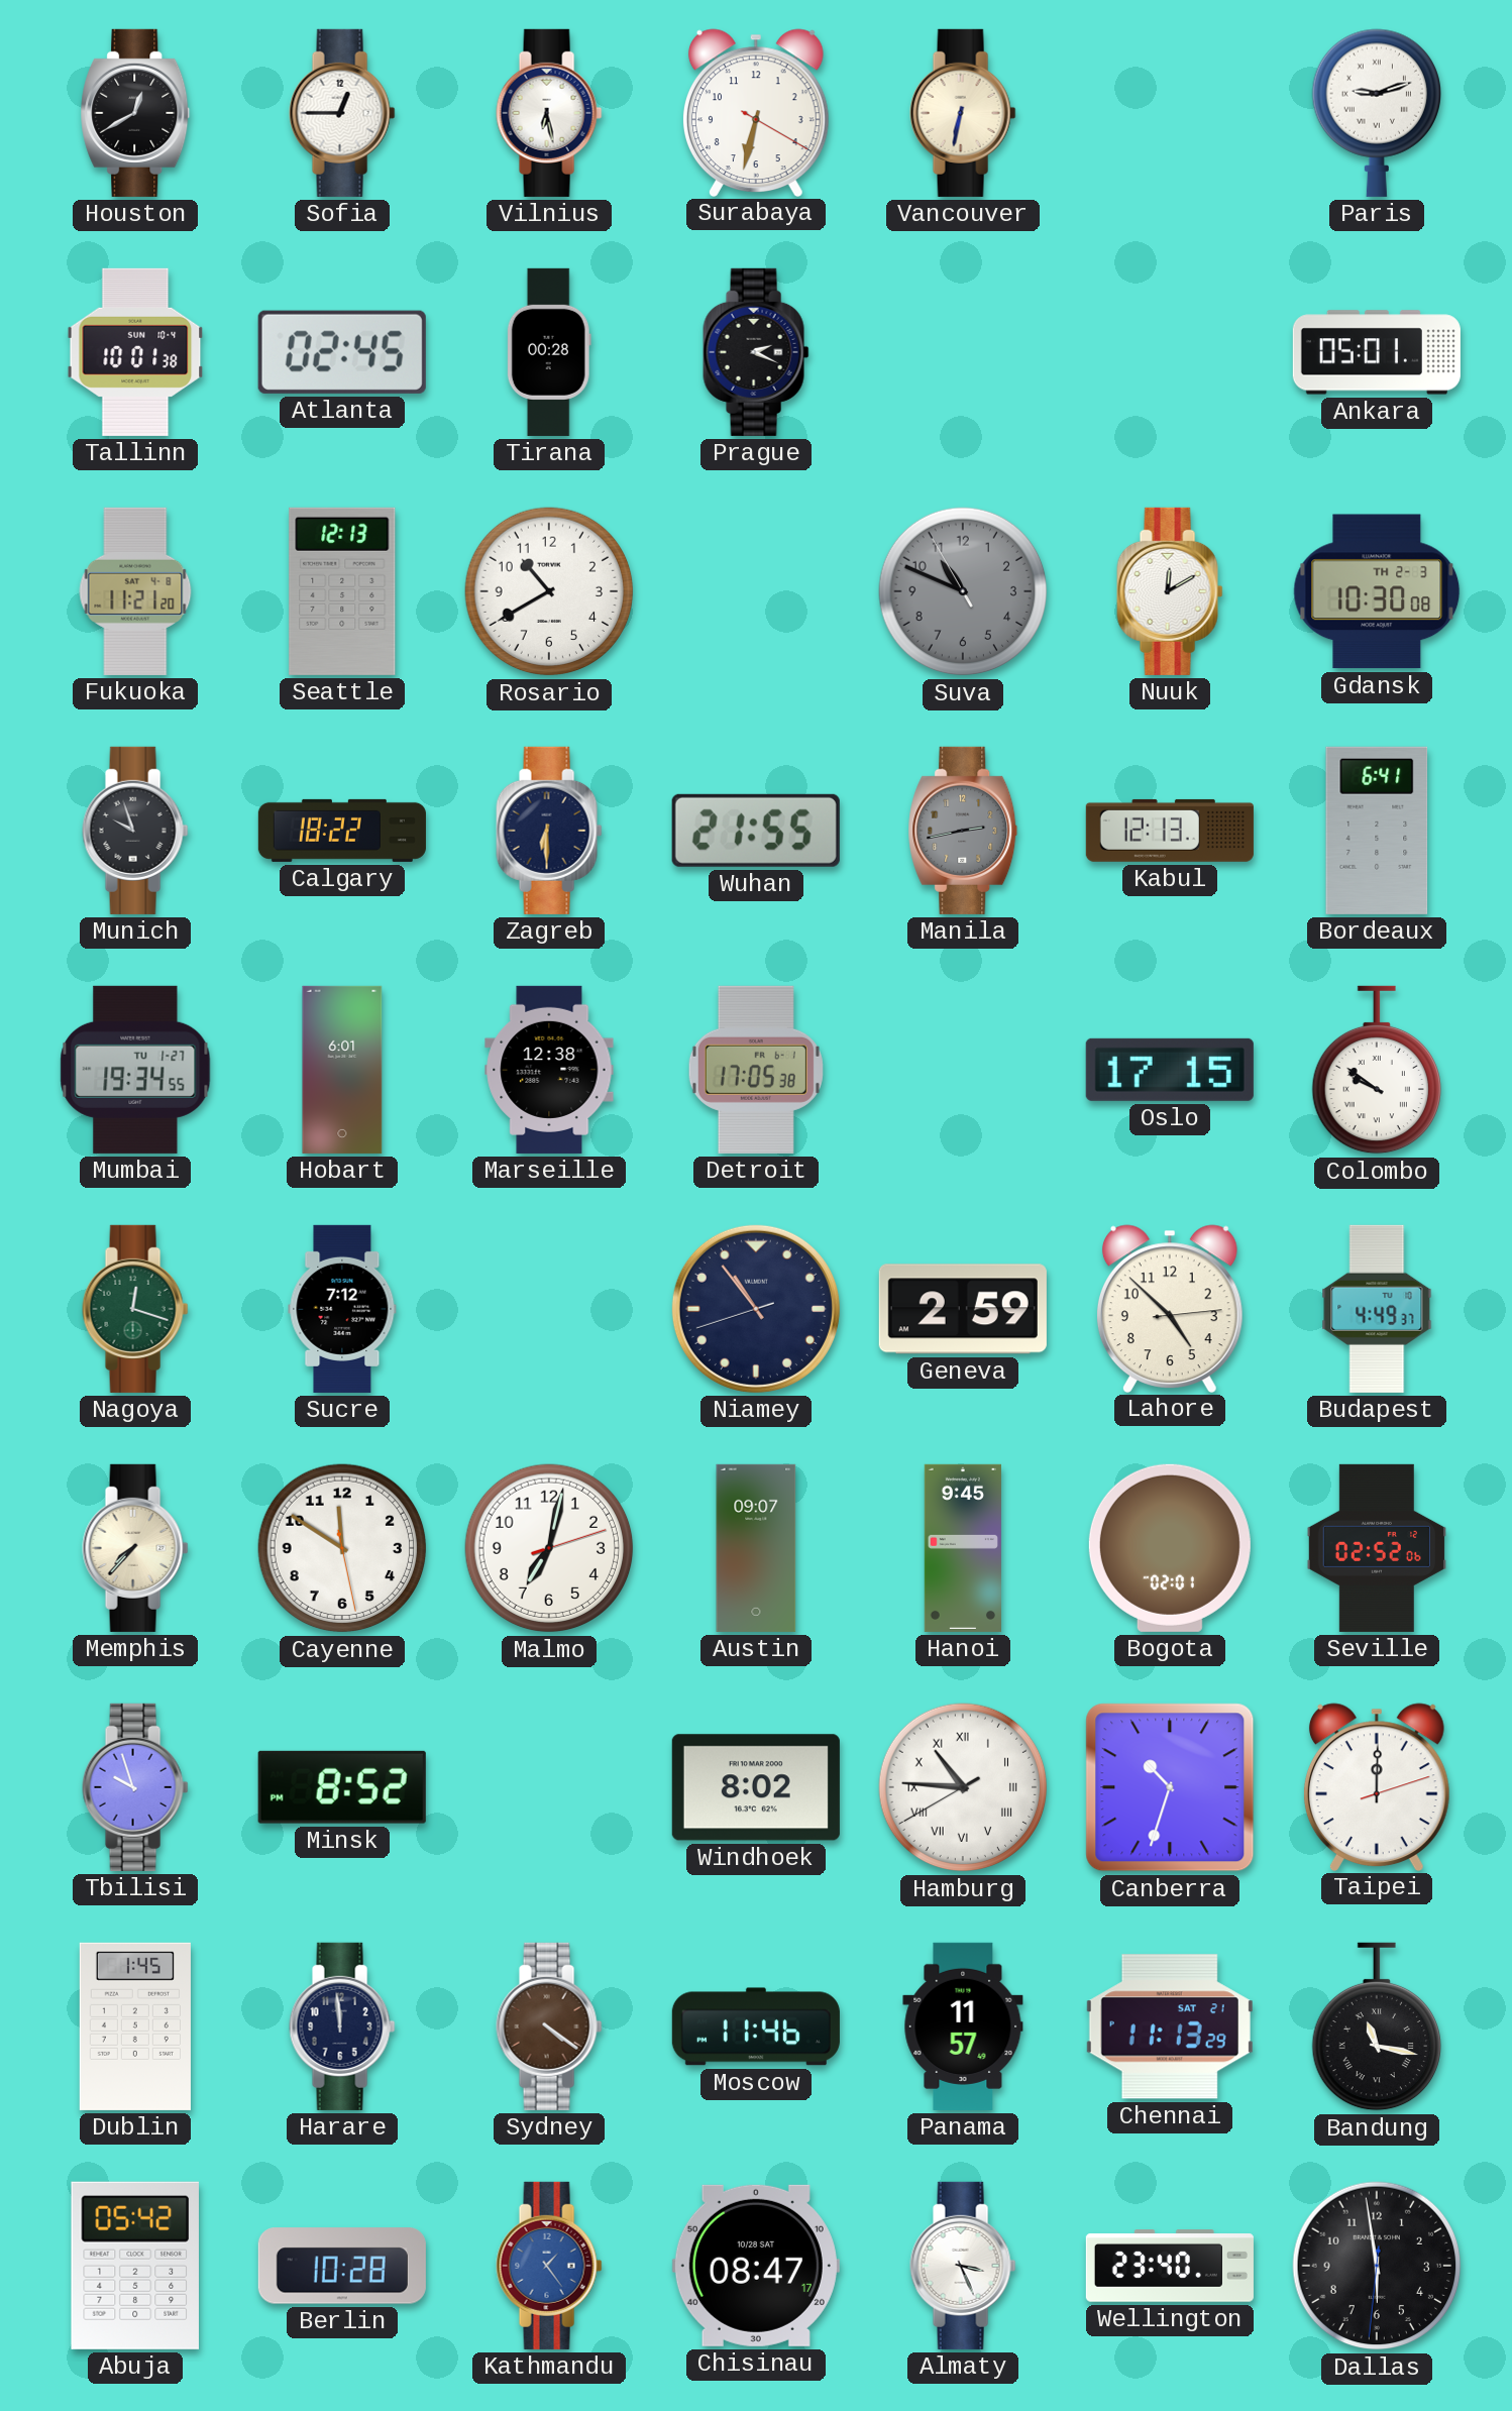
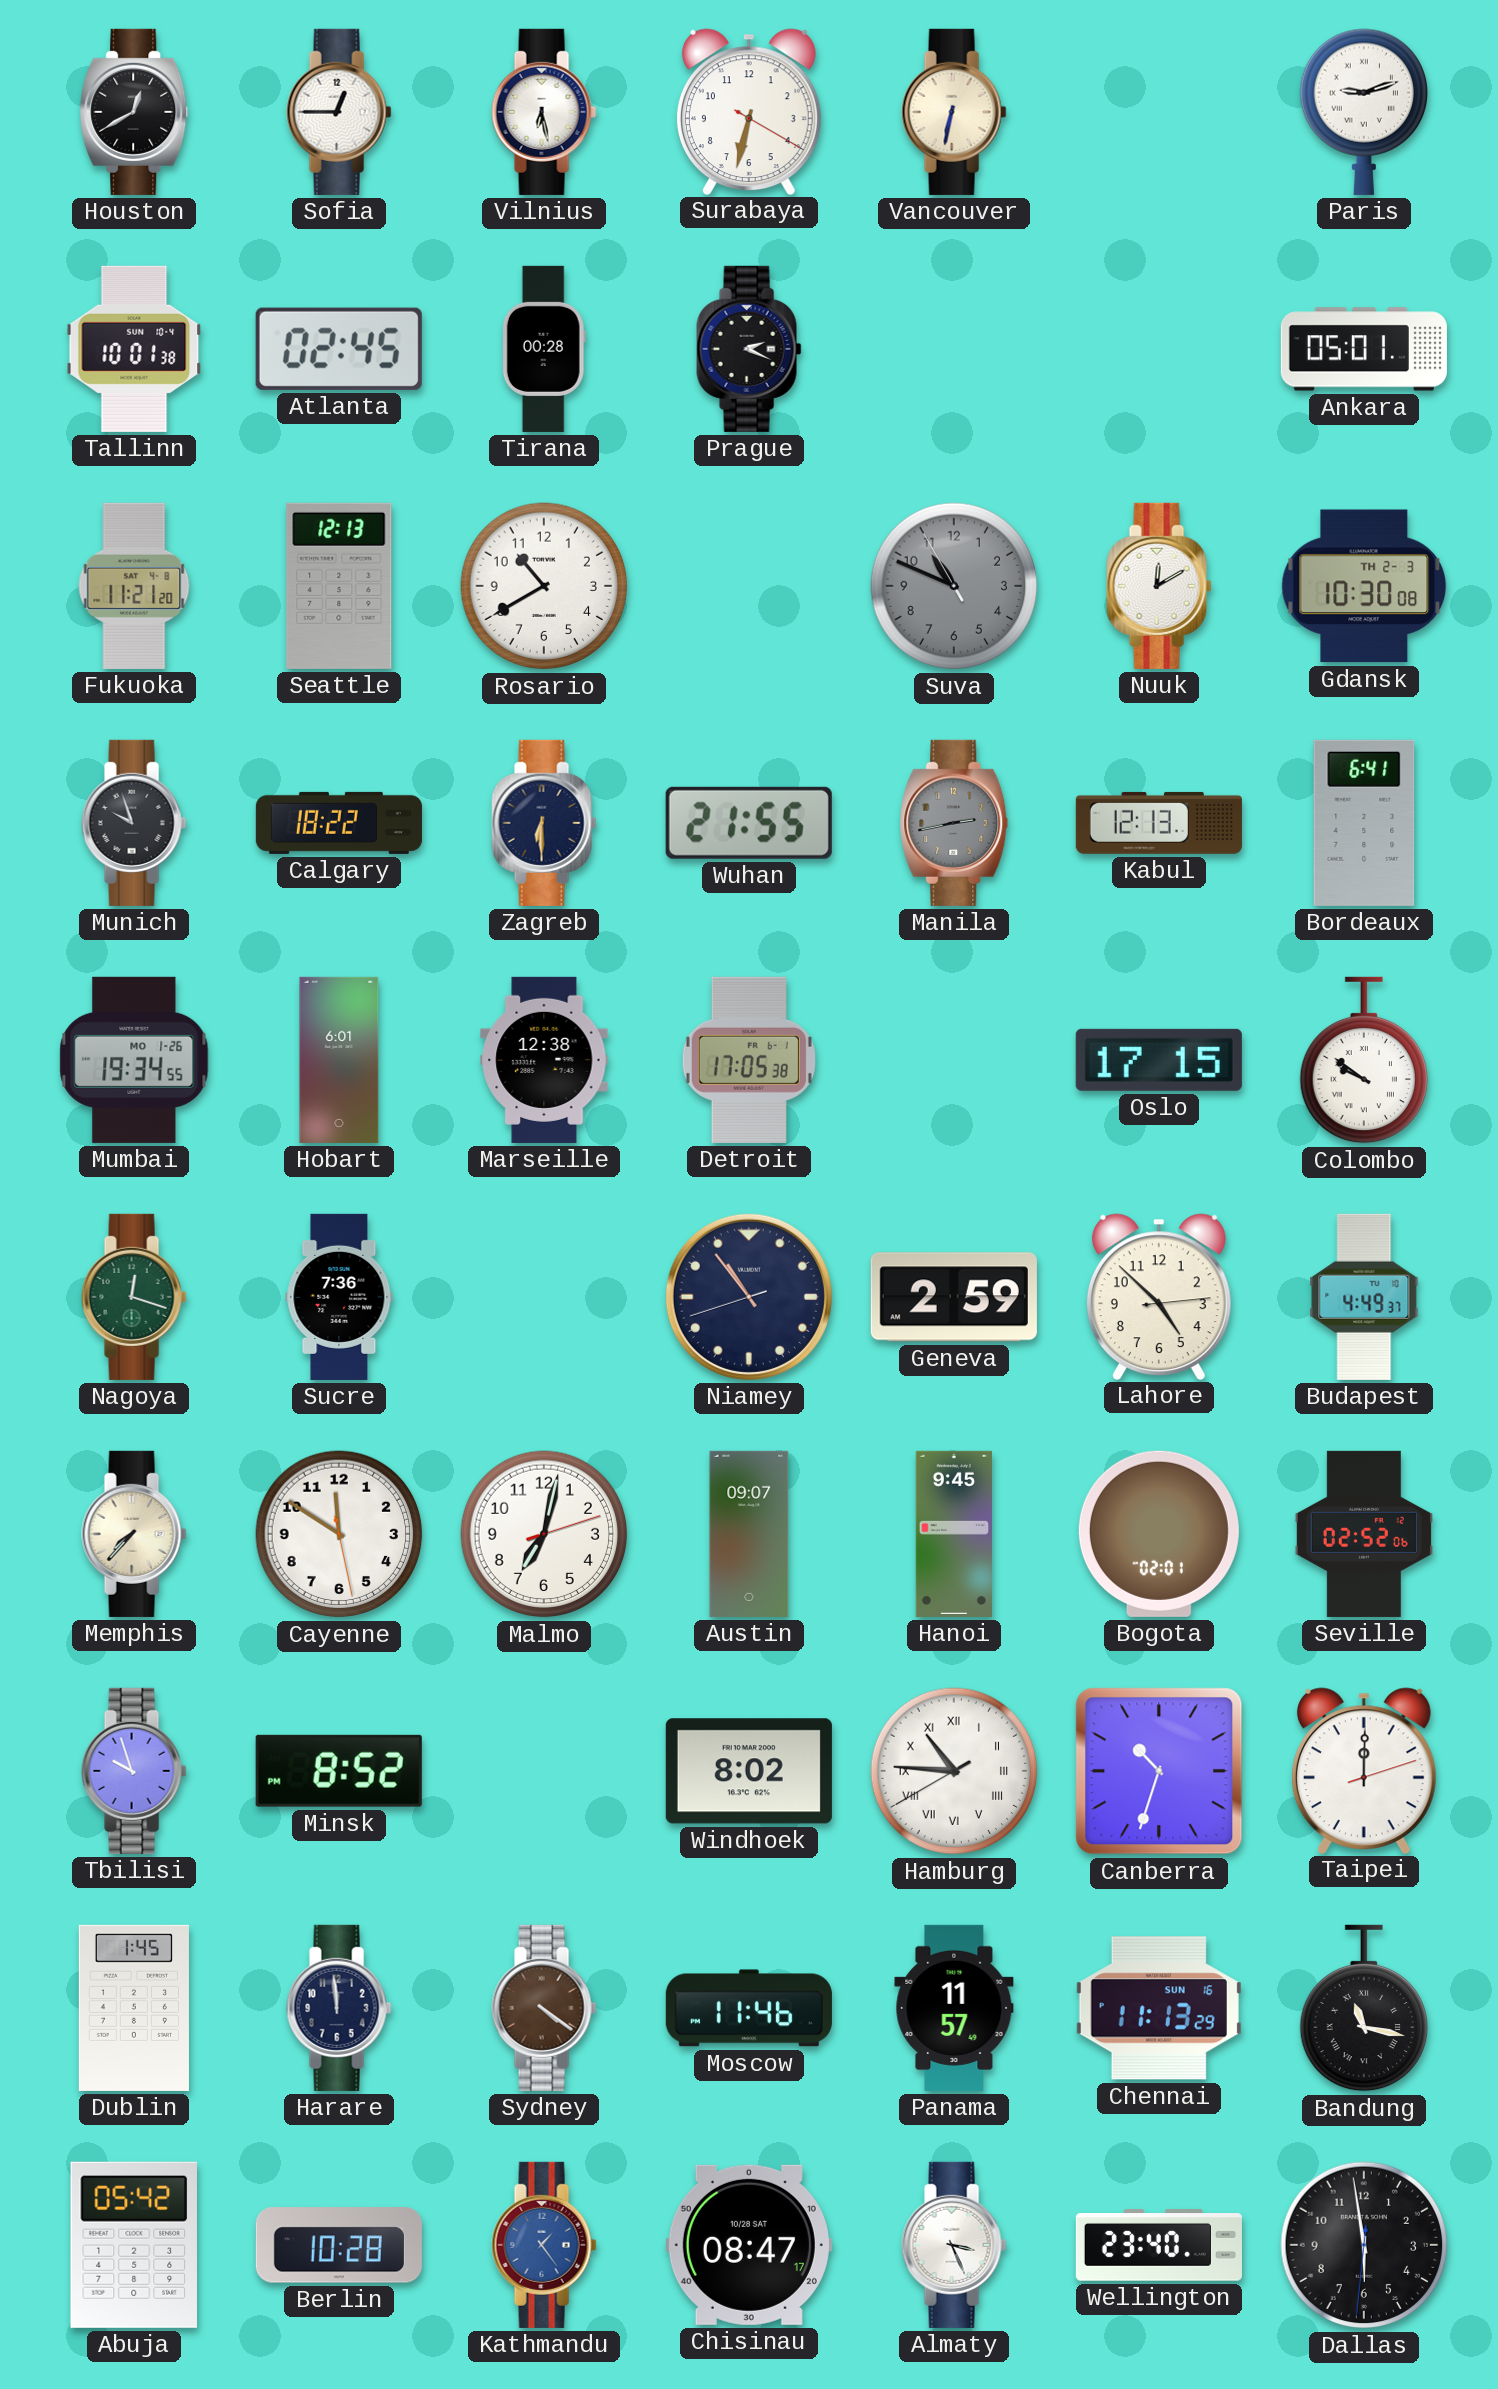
Mumbai date: TU 1-27 -> MO 1-26
Sucre: 7:12 -> 7:36
Chennai date: SAT 21 -> SUN 16
